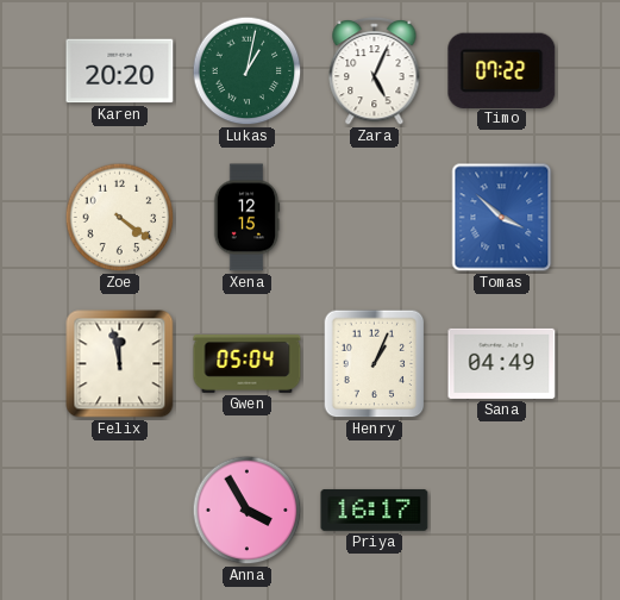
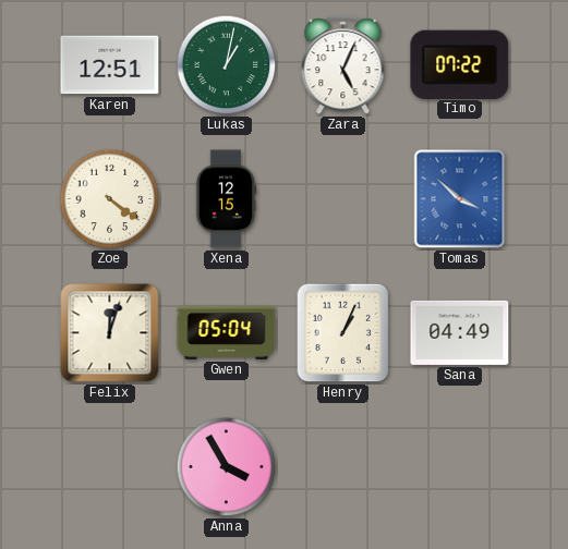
Karen: 20:20 -> 12:51
Felix: 11:58 -> 12:03
Priya: 16:17 -> none
